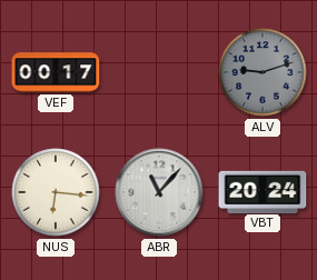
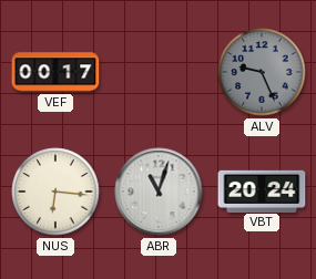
ALV: 9:12 -> 9:26
ABR: 11:07 -> 11:03
